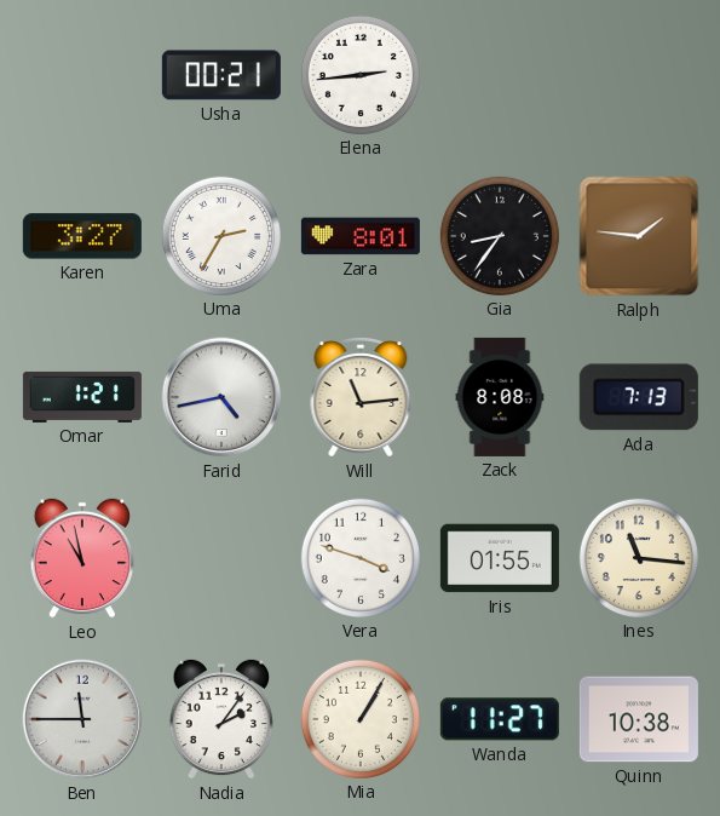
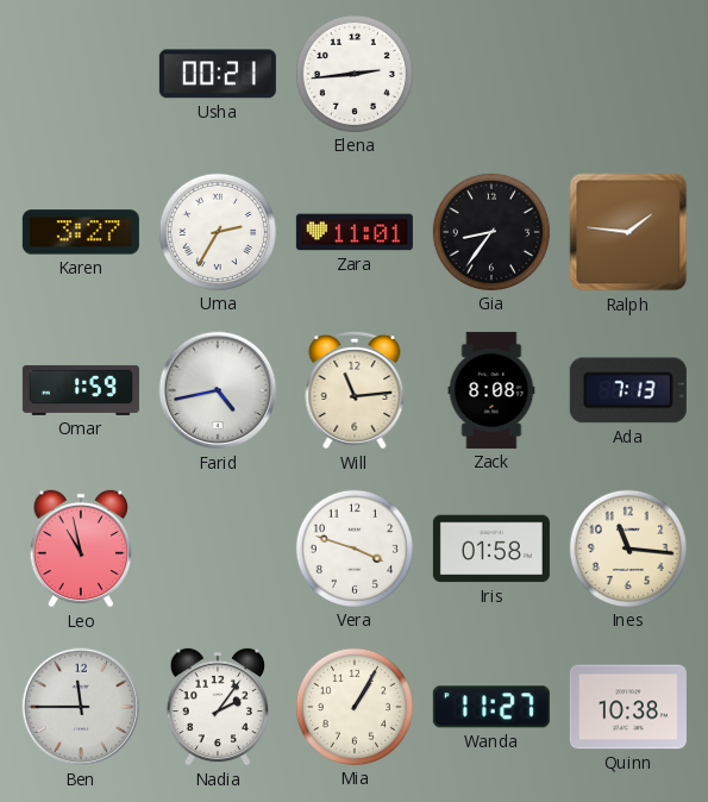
Zara: 8:01 -> 11:01
Omar: 1:21 -> 1:59
Iris: 01:55 -> 01:58
